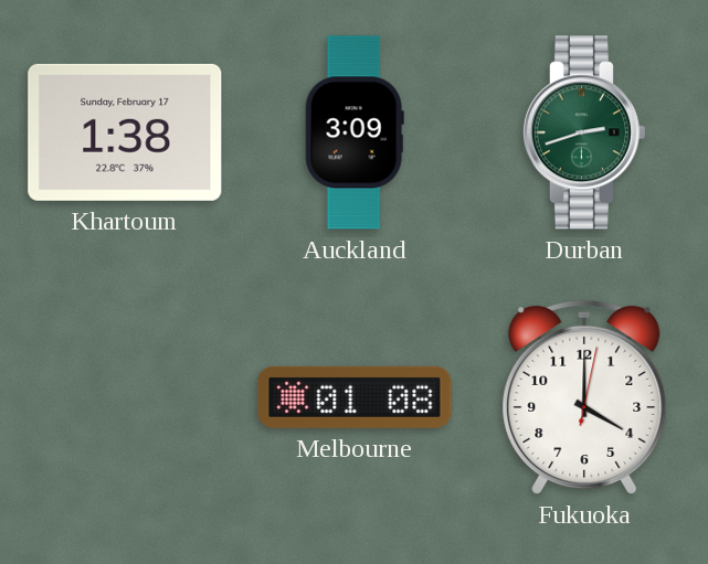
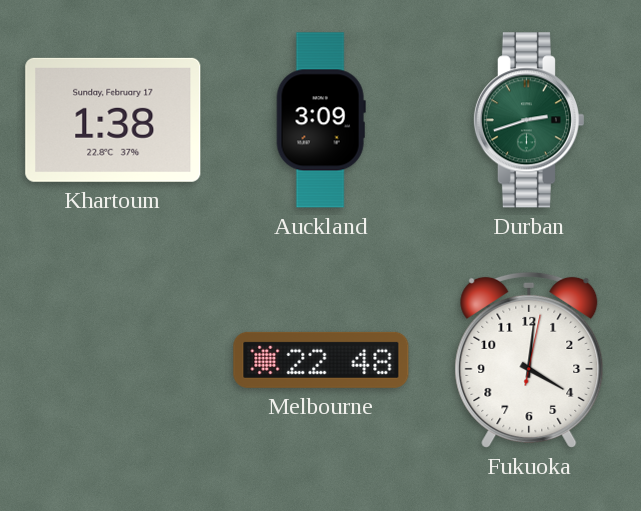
Melbourne: 01:08 -> 22:48
Fukuoka: 4:00 -> 4:01
